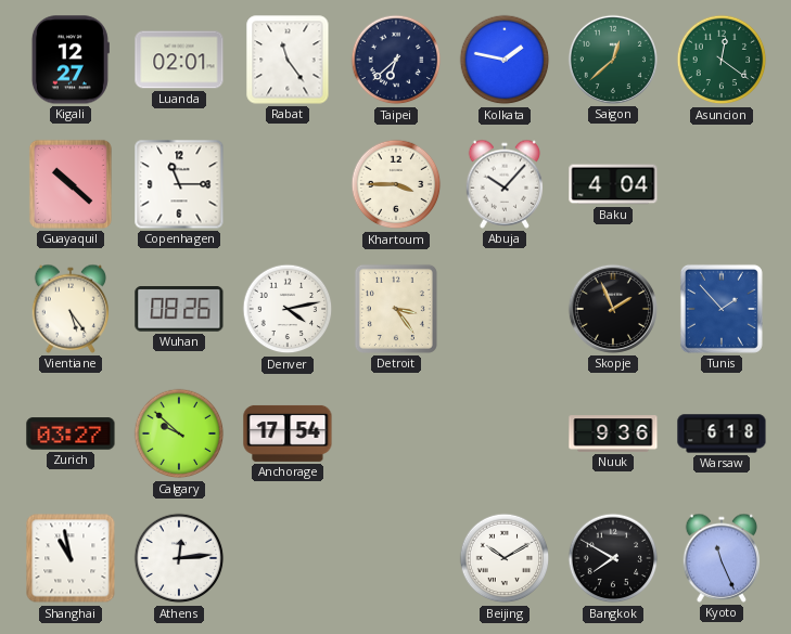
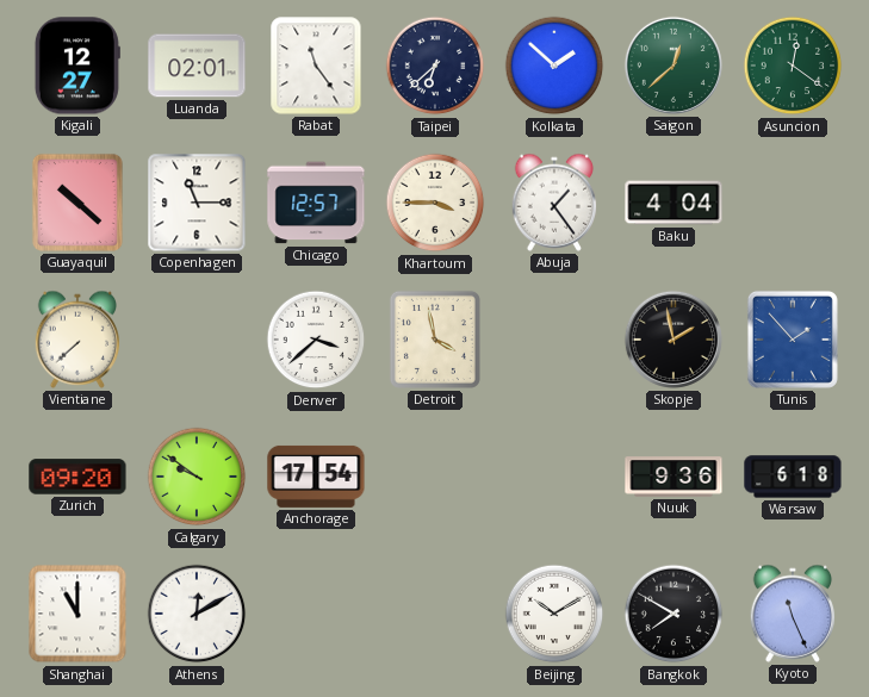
Kolkata: 1:47 -> 1:52
Chicago: none -> 12:57
Abuja: 10:07 -> 1:24
Vientiane: 5:24 -> 7:38
Wuhan: 08:26 -> none
Denver: 4:13 -> 3:38
Detroit: 3:24 -> 3:58
Skopje: 1:56 -> 1:58
Zurich: 03:27 -> 09:20
Calgary: 9:52 -> 9:51
Shanghai: 10:58 -> 11:00
Athens: 12:14 -> 12:10
